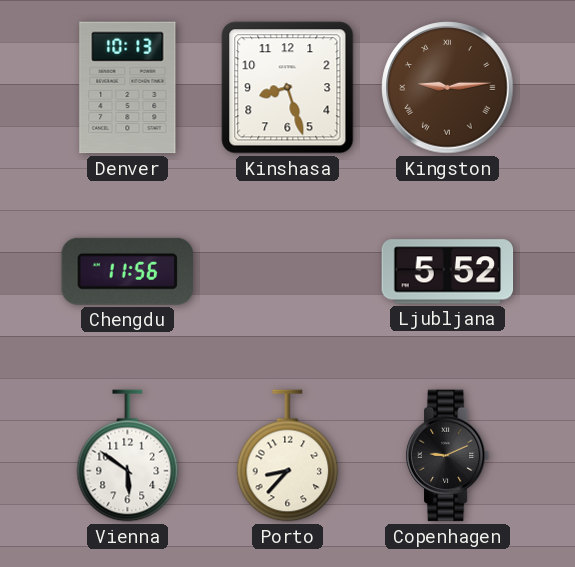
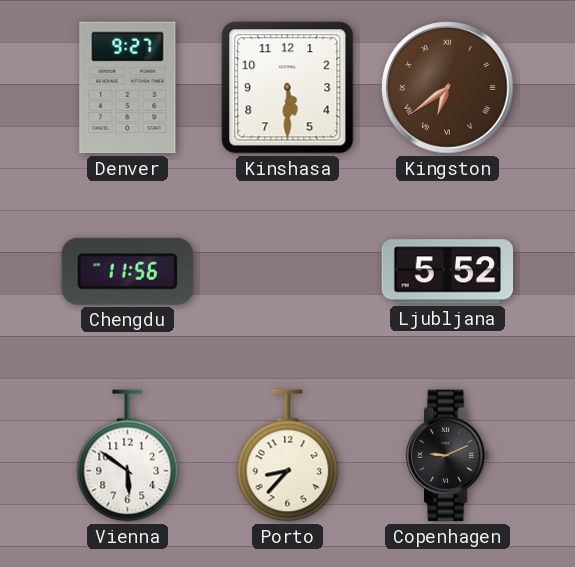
Denver: 10:13 -> 9:27
Kinshasa: 8:27 -> 5:30
Kingston: 9:14 -> 6:39
